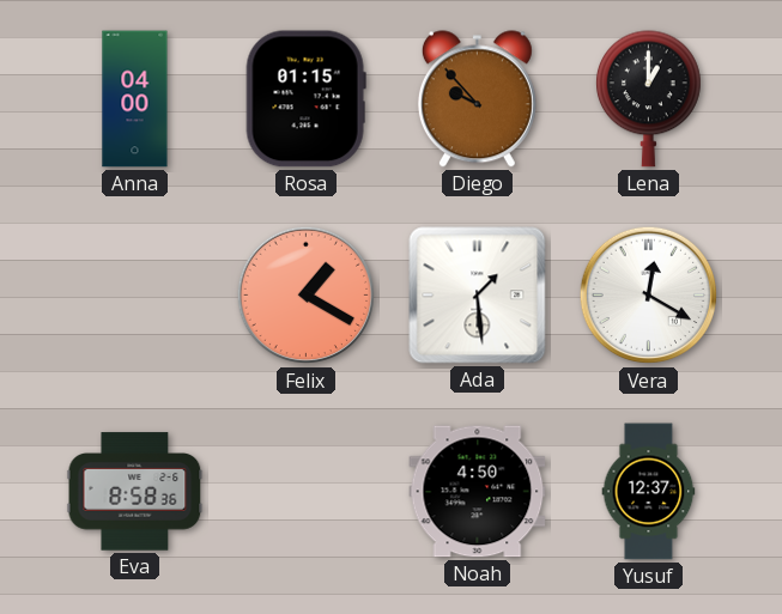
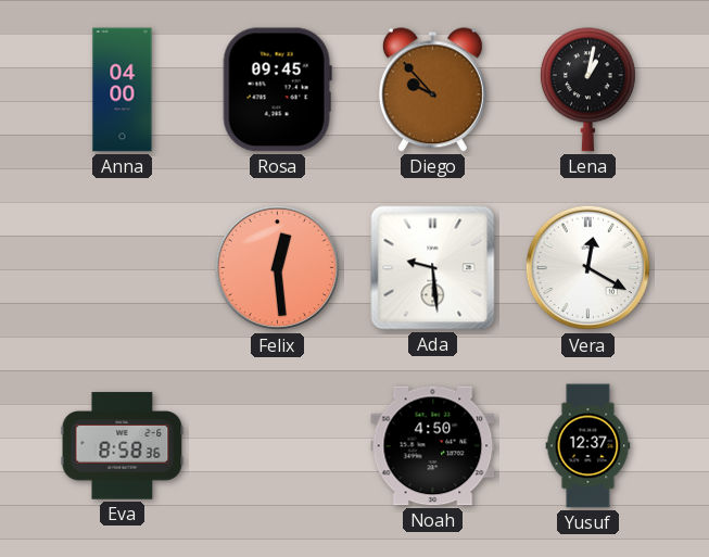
Rosa: 01:15 -> 09:45
Lena: 1:00 -> 1:02
Felix: 1:20 -> 12:29
Ada: 1:29 -> 9:29
